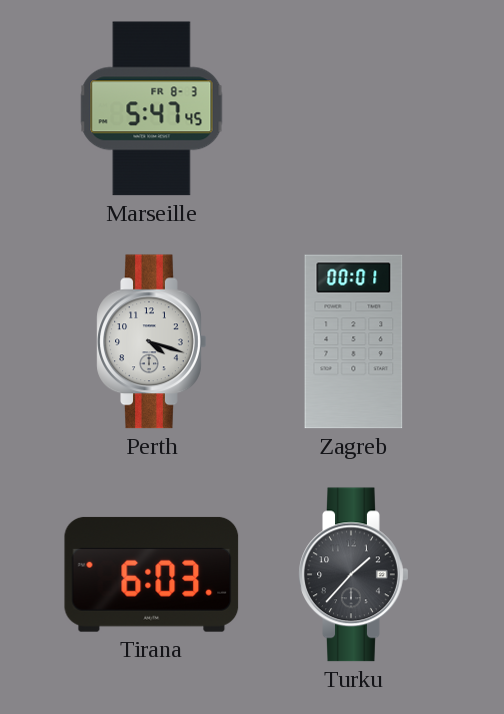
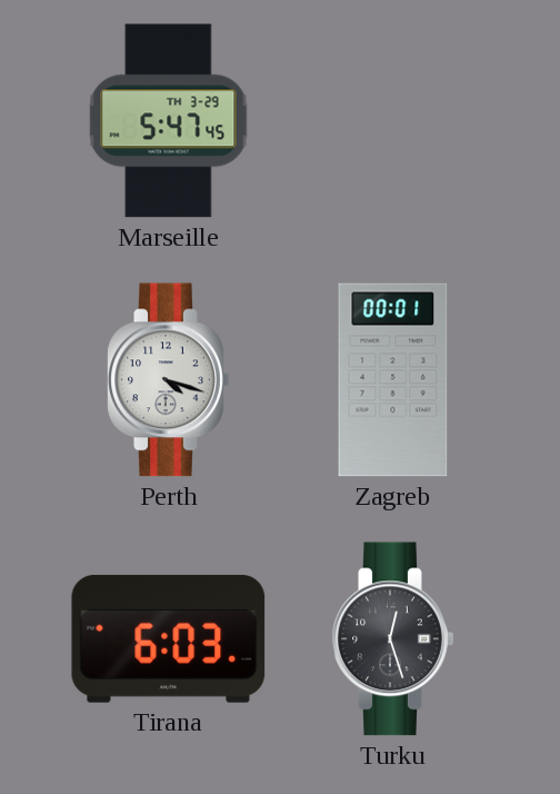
Marseille date: FR 8-3 -> TH 3-29
Turku: 1:37 -> 12:27
